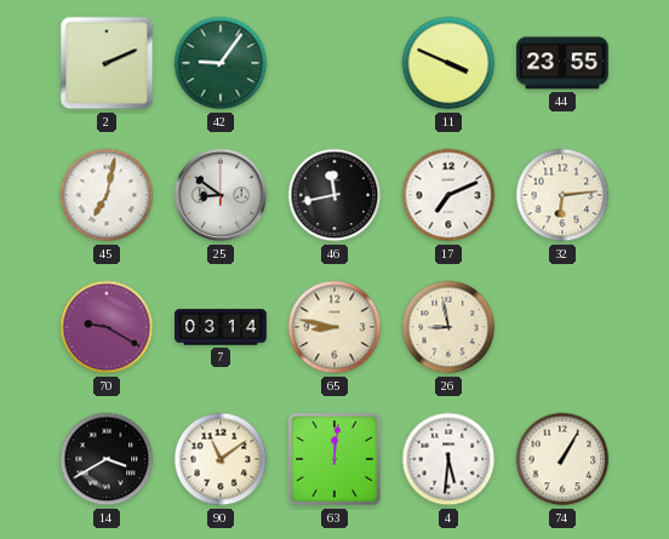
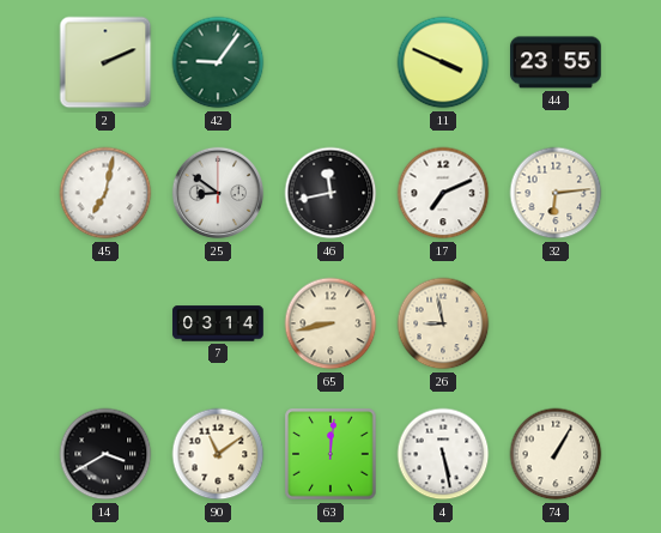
70: 9:20 -> none
65: 8:47 -> 8:43
4: 5:31 -> 5:28
